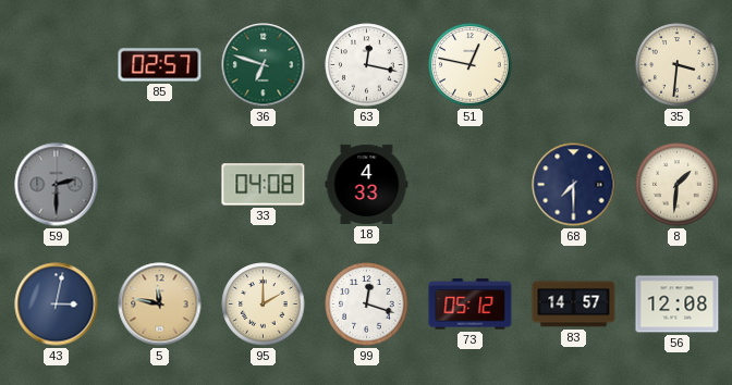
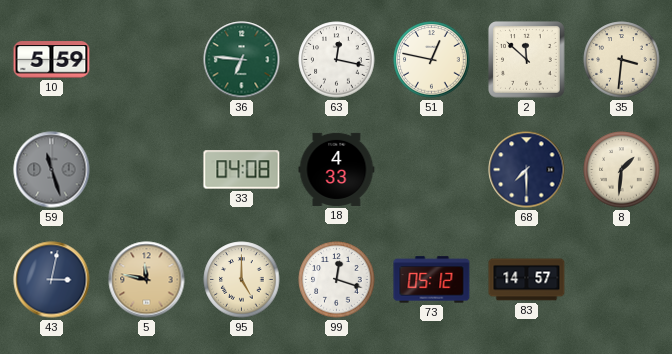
10: none -> 5:59
85: 02:57 -> none
36: 6:48 -> 6:46
2: none -> 11:52
59: 2:30 -> 11:27
95: 2:00 -> 5:00
56: 12:08 -> none
